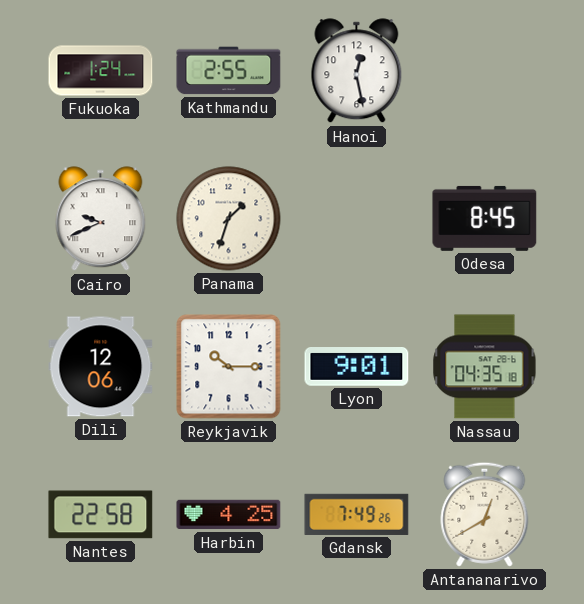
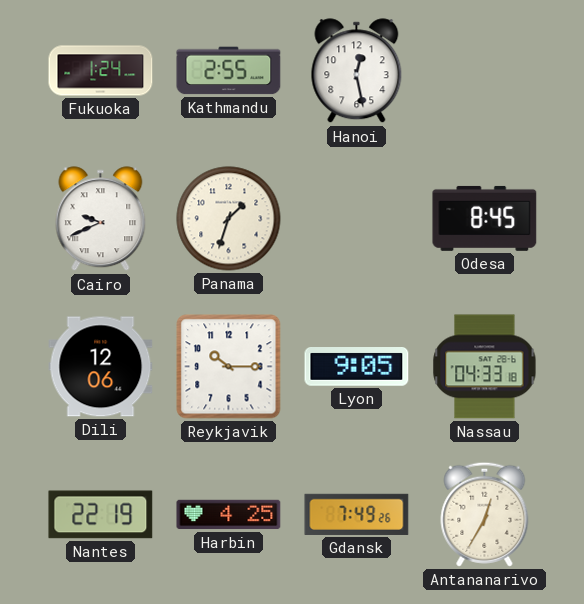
Lyon: 9:01 -> 9:05
Nassau: 04:35 -> 04:33
Nantes: 22:58 -> 22:19
Antananarivo: 12:40 -> 12:35
